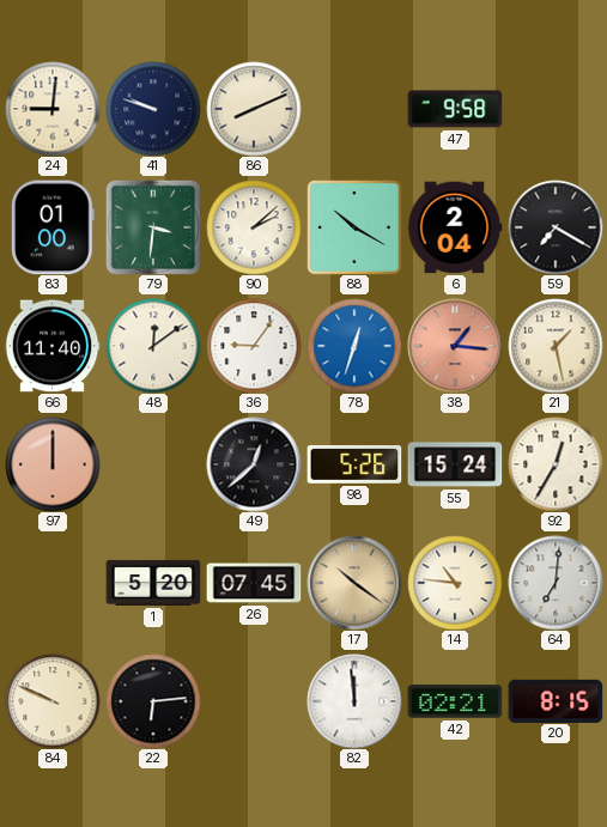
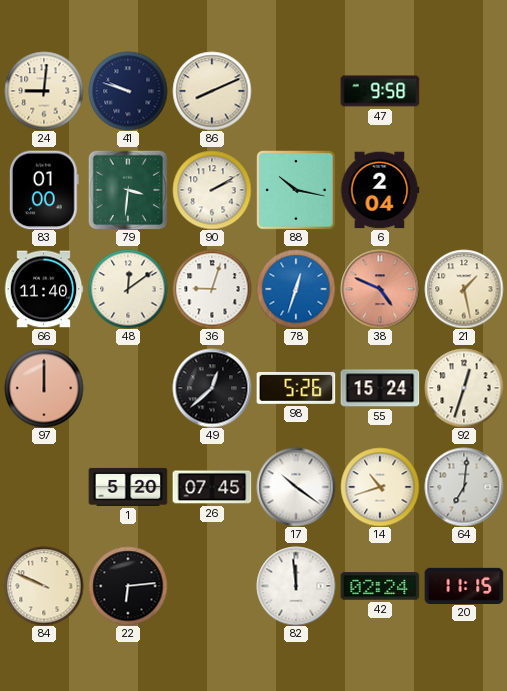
90: 2:08 -> 2:10
88: 10:20 -> 10:17
59: 7:20 -> none
36: 9:06 -> 9:03
38: 1:16 -> 4:49
92: 12:35 -> 12:33
17 dial: champagne -> white
14: 10:46 -> 10:42
42: 02:21 -> 02:24
20: 8:15 -> 11:15
